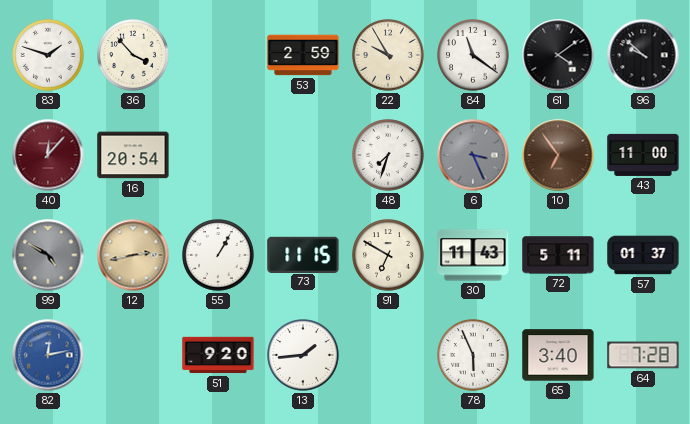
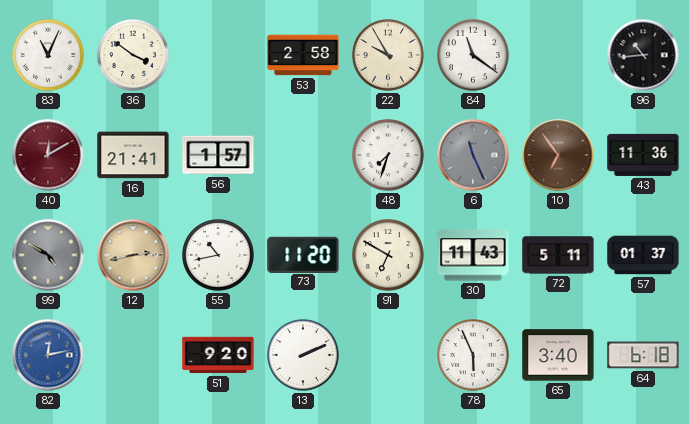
83: 1:48 -> 11:04
36: 3:53 -> 3:51
53: 2:59 -> 2:58
61: 4:09 -> none
96: 9:52 -> 10:44
40: 12:07 -> 12:10
16: 20:54 -> 21:41
56: none -> 1:57
6: 3:26 -> 11:26
43: 11:00 -> 11:36
55: 1:05 -> 10:43
73: 11:15 -> 11:20
13: 1:44 -> 2:11
64: 7:28 -> 6:18
